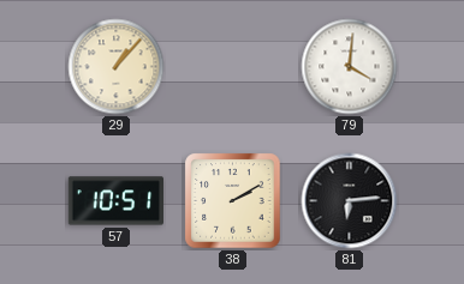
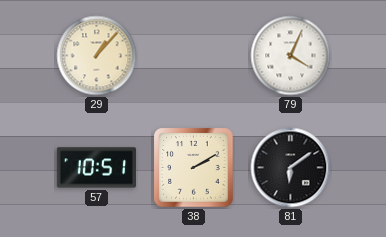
79: 4:01 -> 4:04
81: 6:14 -> 6:09
